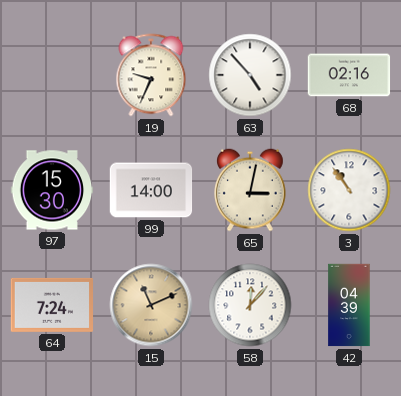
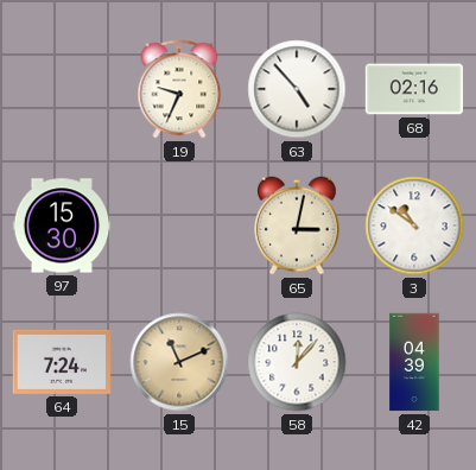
99: 14:00 -> none
3: 10:54 -> 10:51
